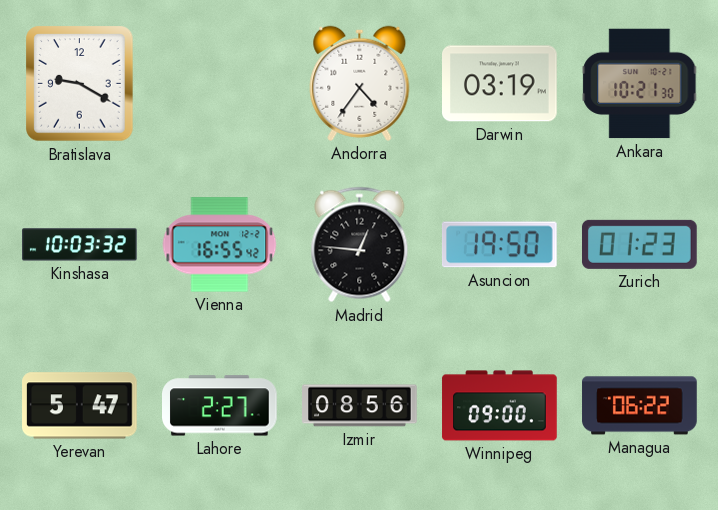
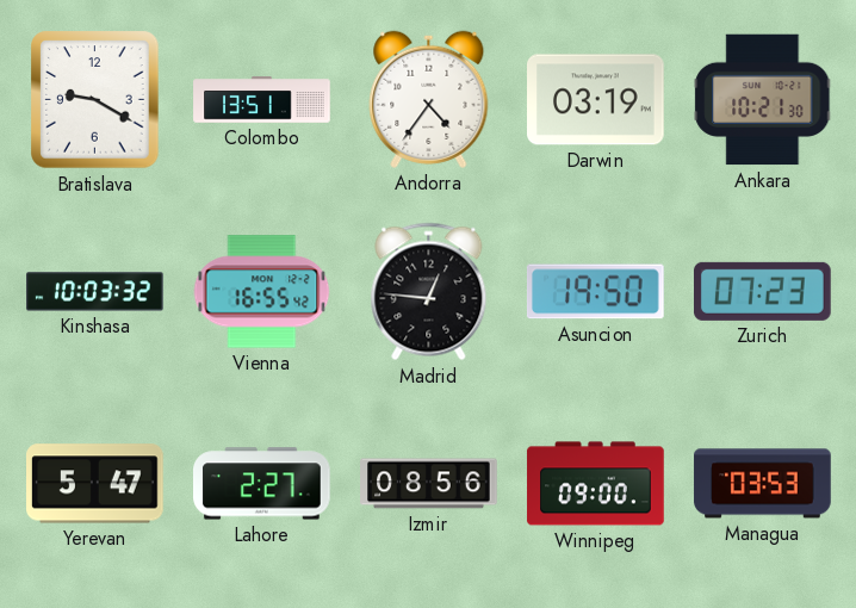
Colombo: none -> 13:51
Zurich: 01:23 -> 07:23
Managua: 06:22 -> 03:53
